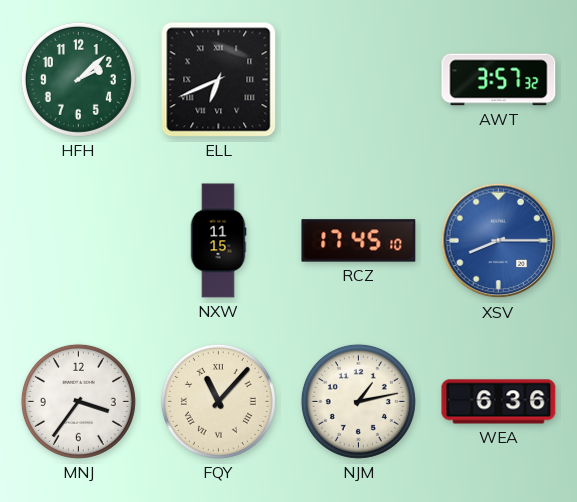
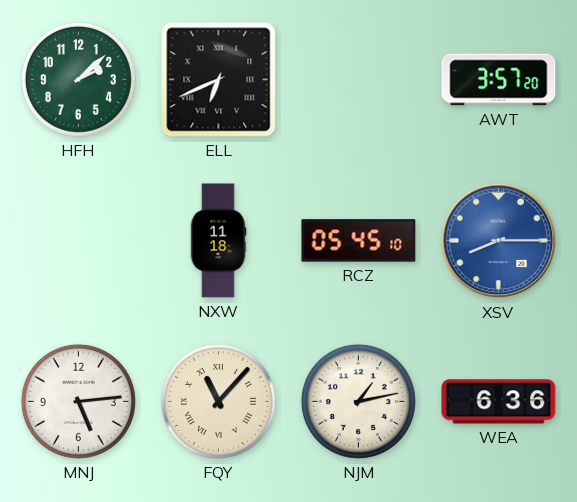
AWT: 3:57:32 -> 3:57:20
NXW: 11:15 -> 11:18
RCZ: 17:45 -> 05:45
MNJ: 3:36 -> 5:14
